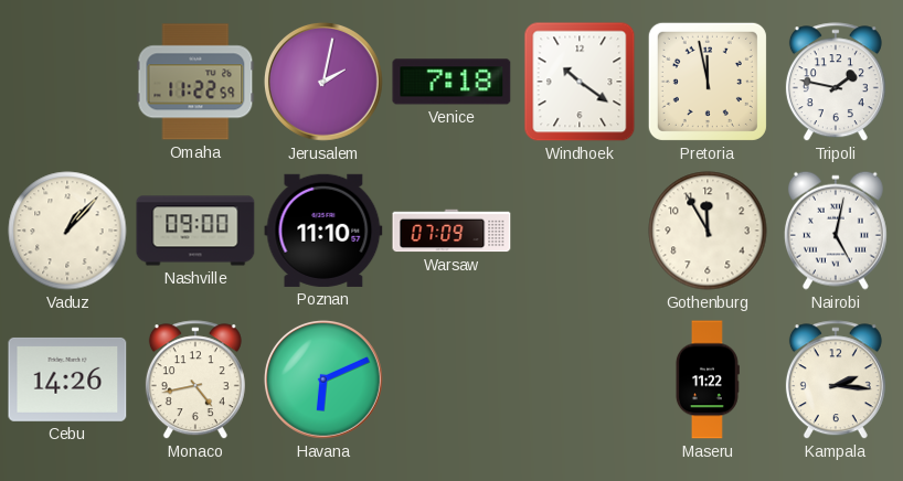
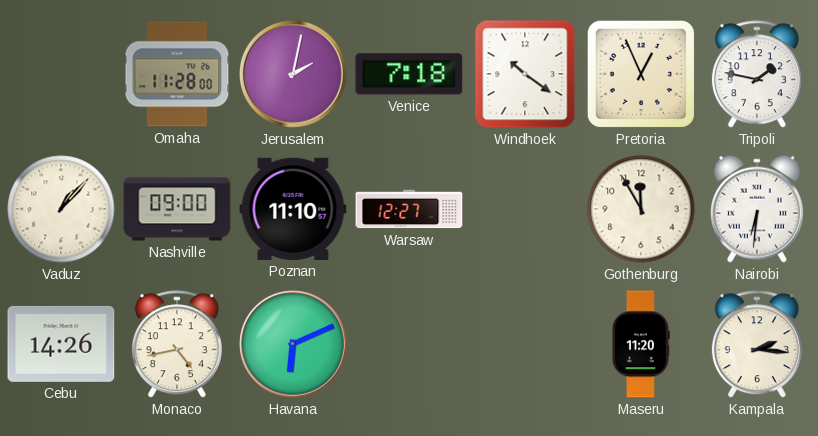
Omaha: 11:22 -> 11:28
Pretoria: 11:58 -> 12:56
Warsaw: 07:09 -> 12:27
Nairobi: 5:02 -> 6:31
Maseru: 11:22 -> 11:20
